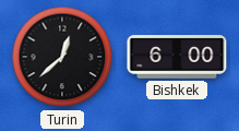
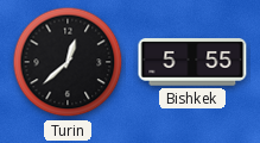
Bishkek: 6:00 -> 5:55
